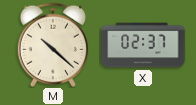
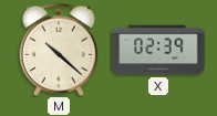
X: 02:37 -> 02:39
